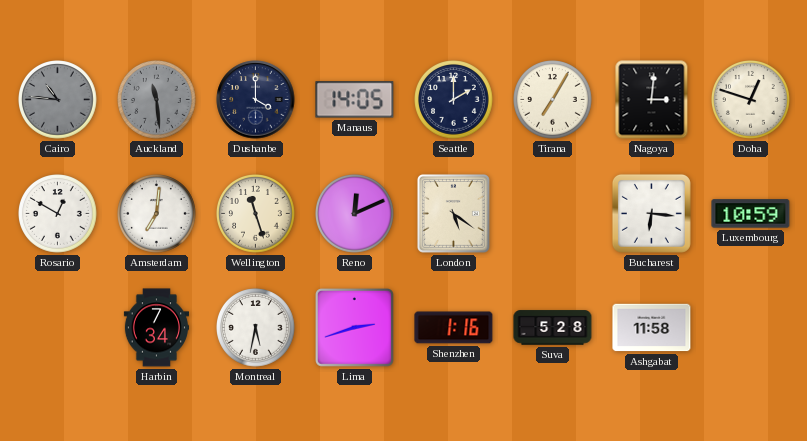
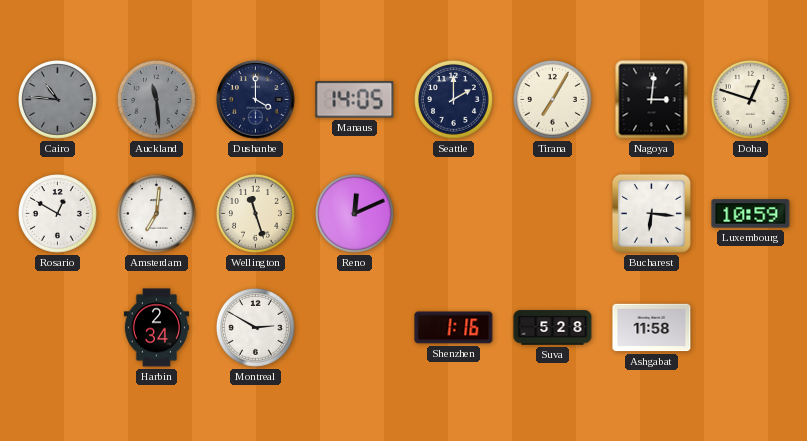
London: 5:21 -> none
Harbin: 7:34 -> 2:34
Montreal: 5:32 -> 2:50
Lima: 2:42 -> none
